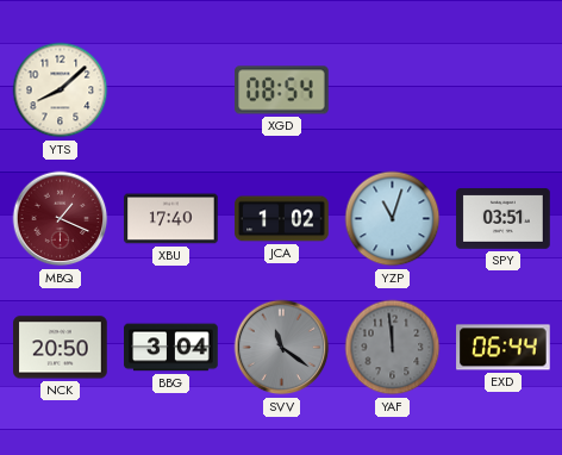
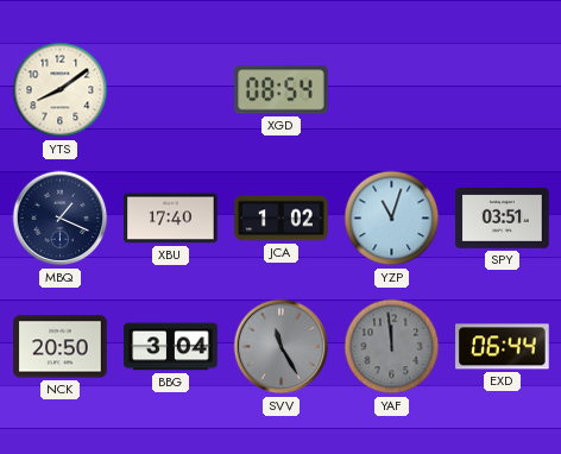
YTS: 8:08 -> 8:09
MBQ dial: burgundy -> navy
SVV: 11:21 -> 11:25
